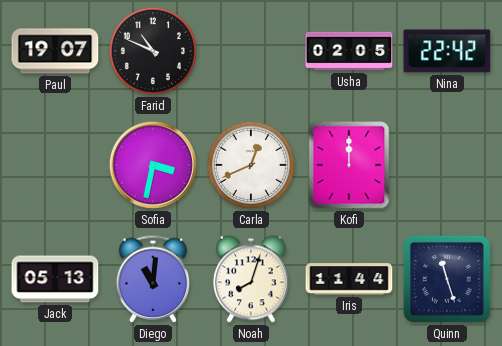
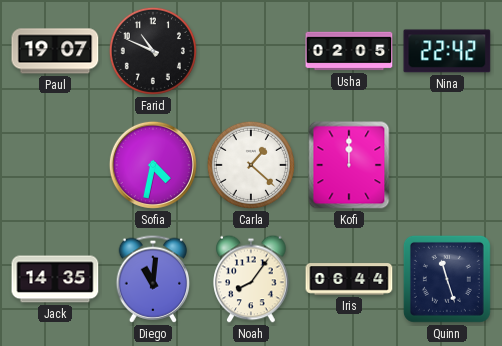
Sofia: 3:32 -> 4:32
Carla: 12:41 -> 1:22
Jack: 05:13 -> 14:35
Noah: 8:03 -> 8:06
Iris: 11:44 -> 06:44
